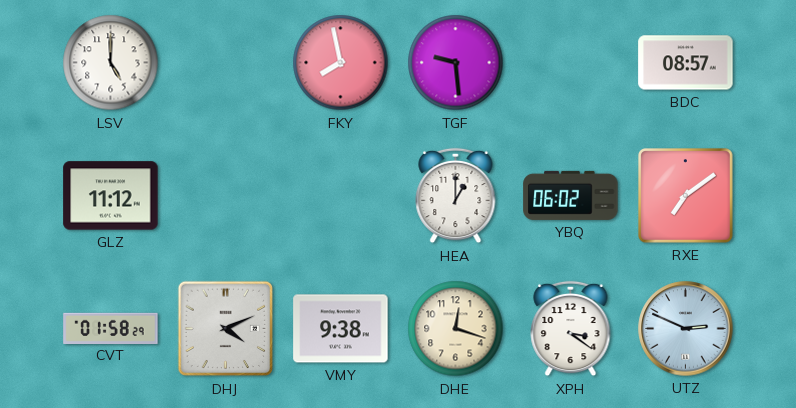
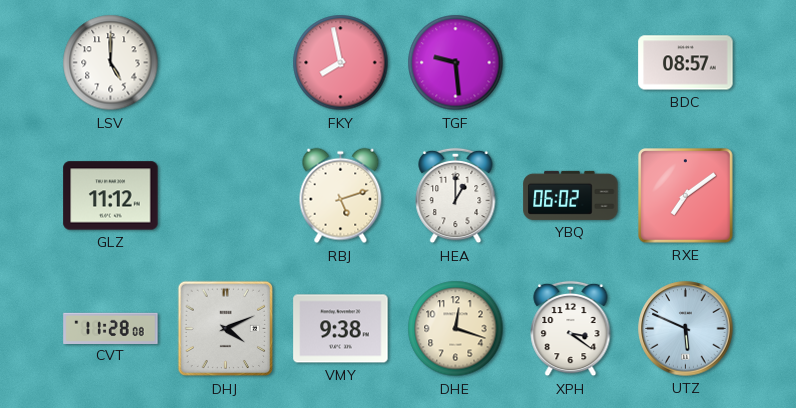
RBJ: none -> 5:12
CVT: 01:58 -> 11:28
UTZ: 2:49 -> 5:49
